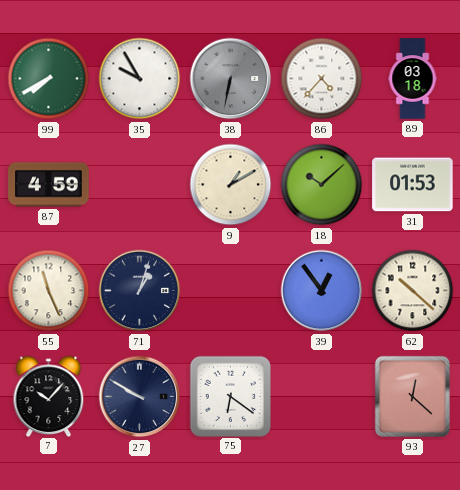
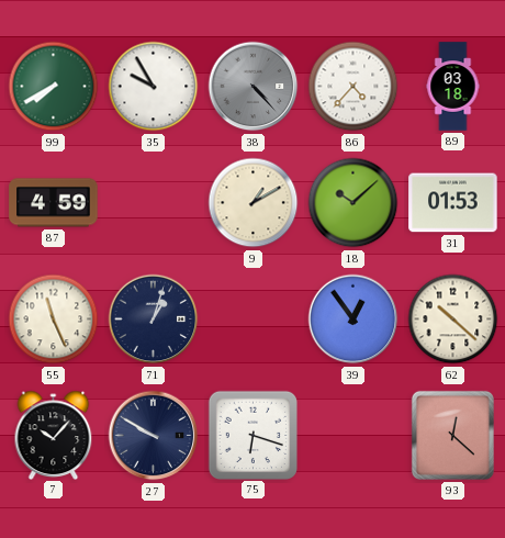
38: 6:32 -> 4:23
75: 6:21 -> 6:18
